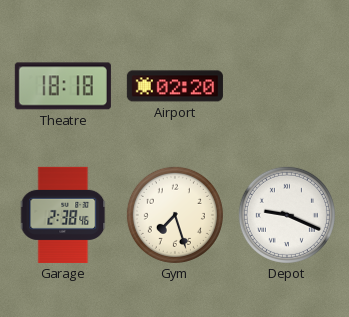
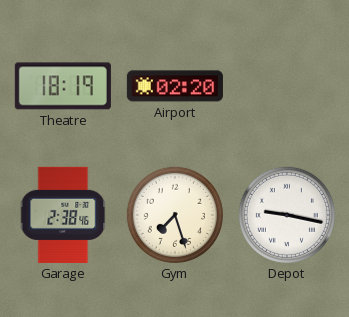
Theatre: 18:18 -> 18:19
Depot: 9:19 -> 9:17
